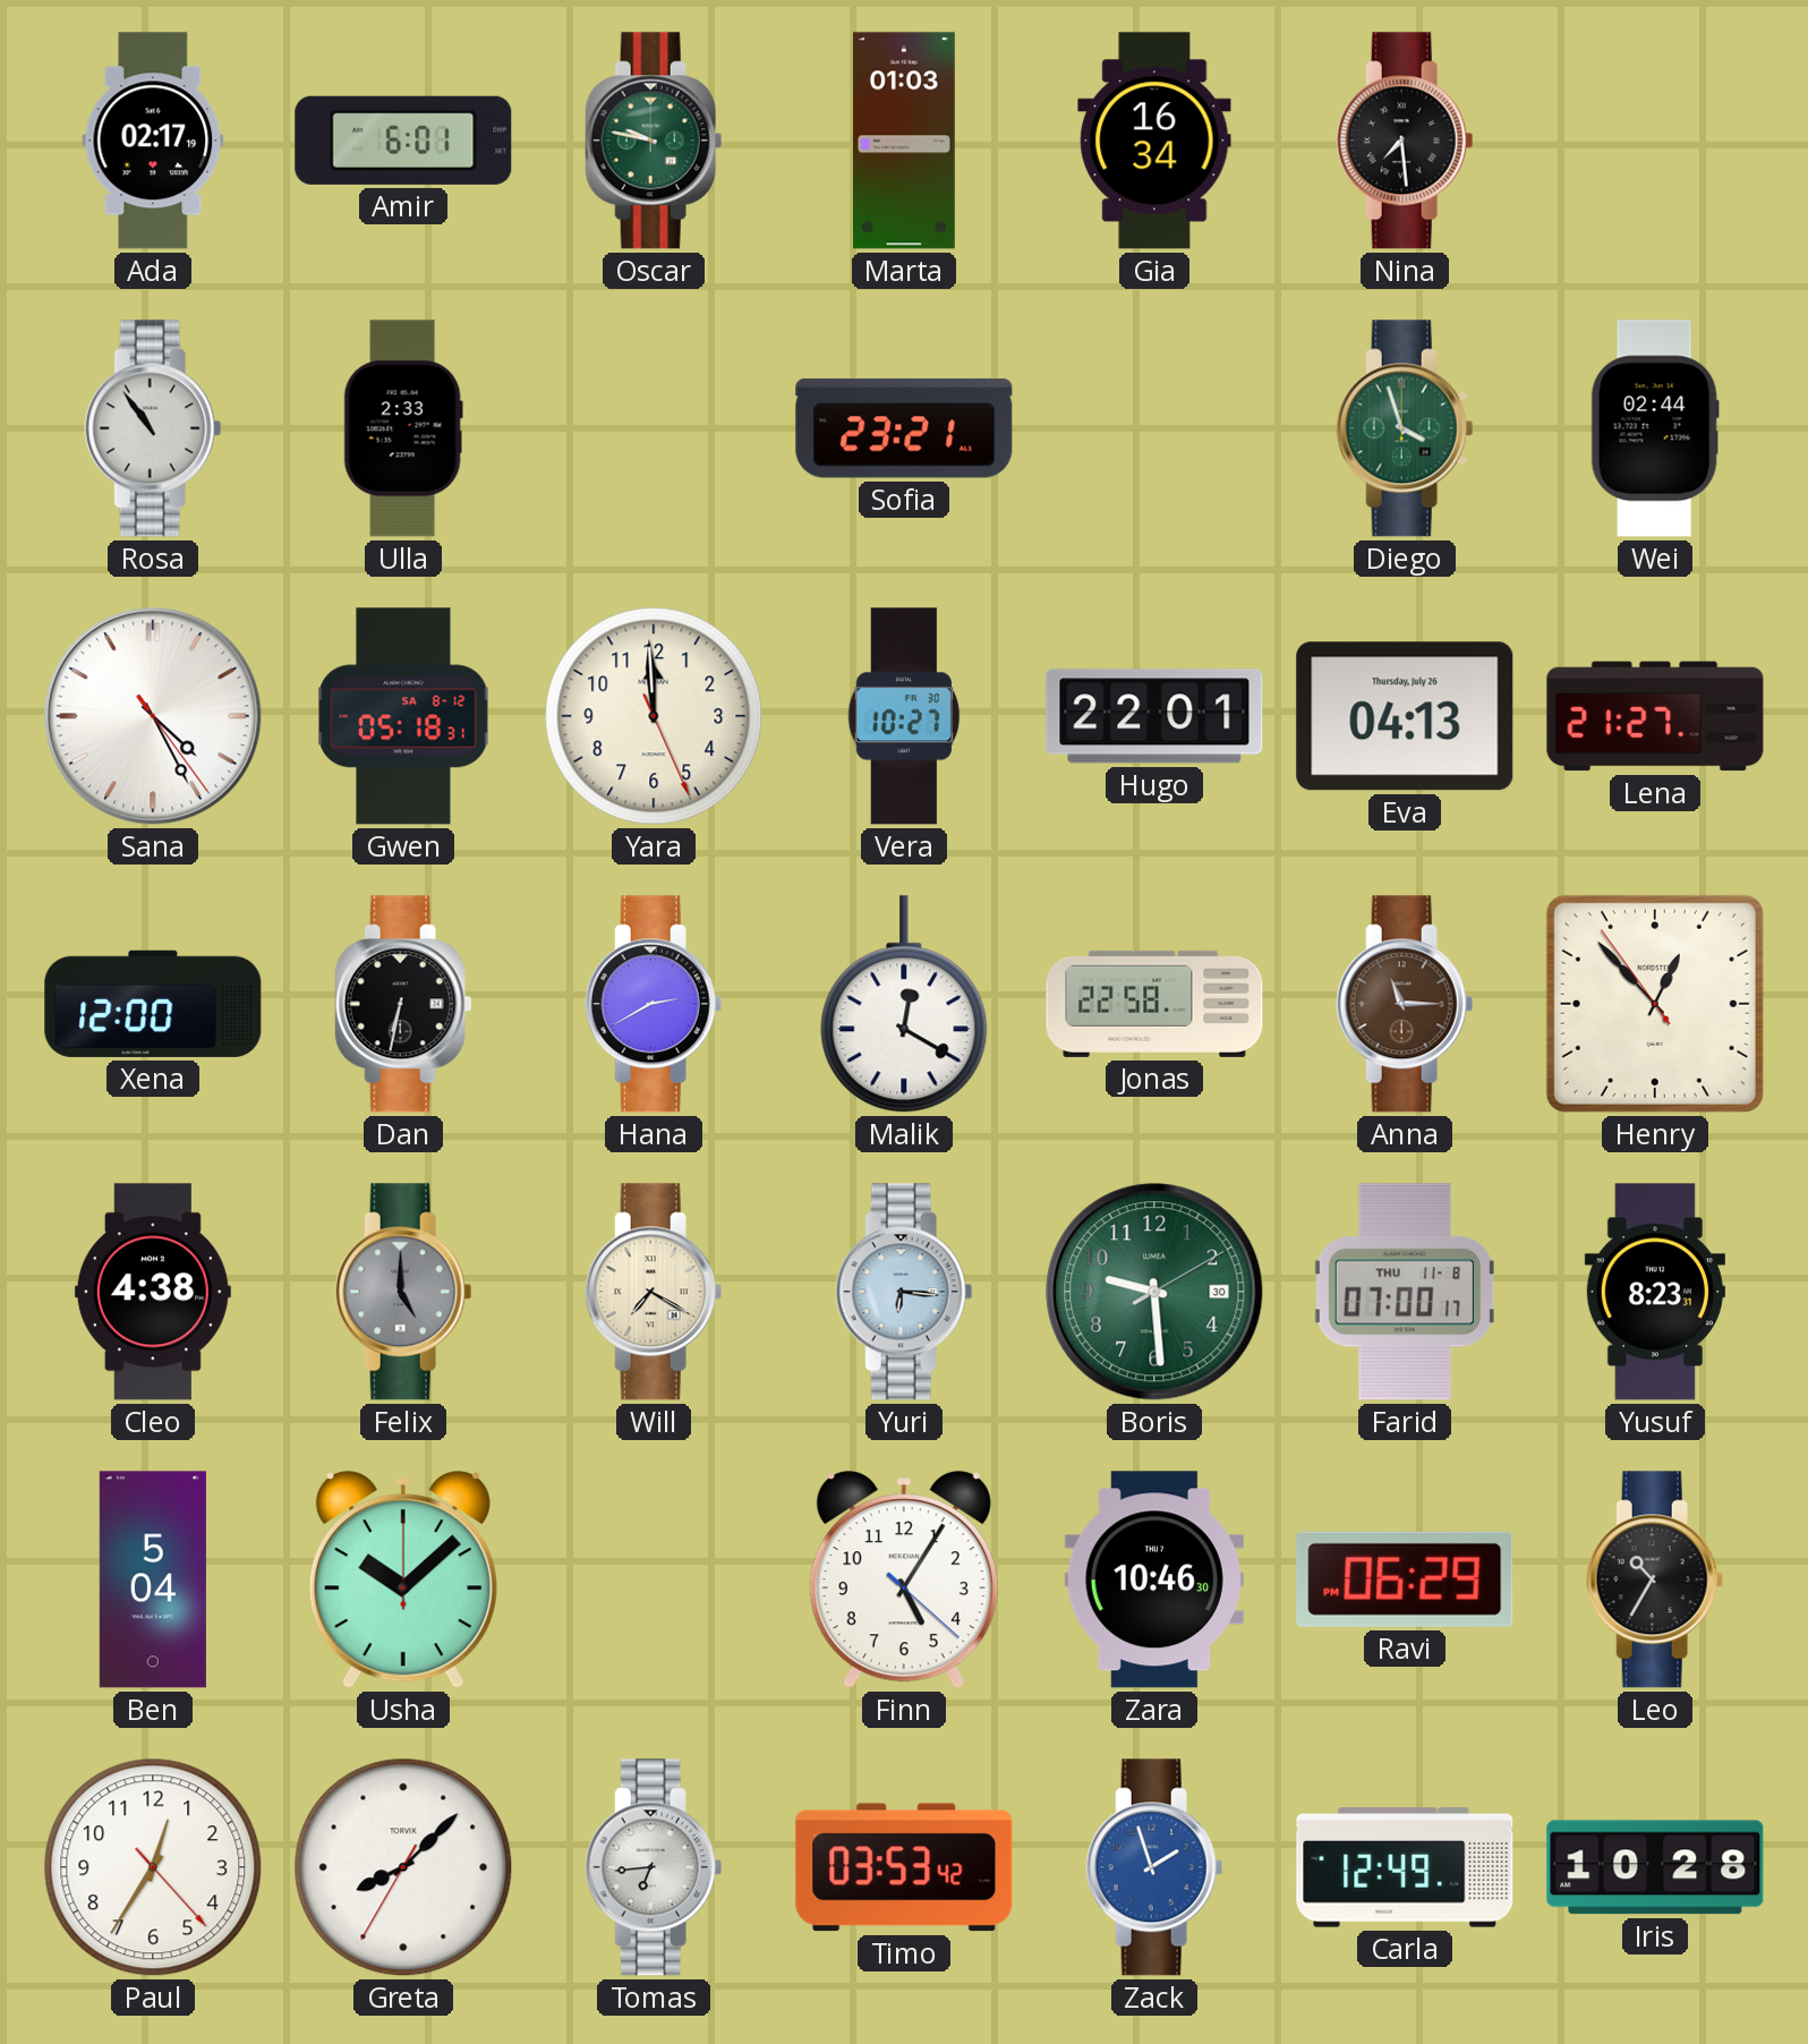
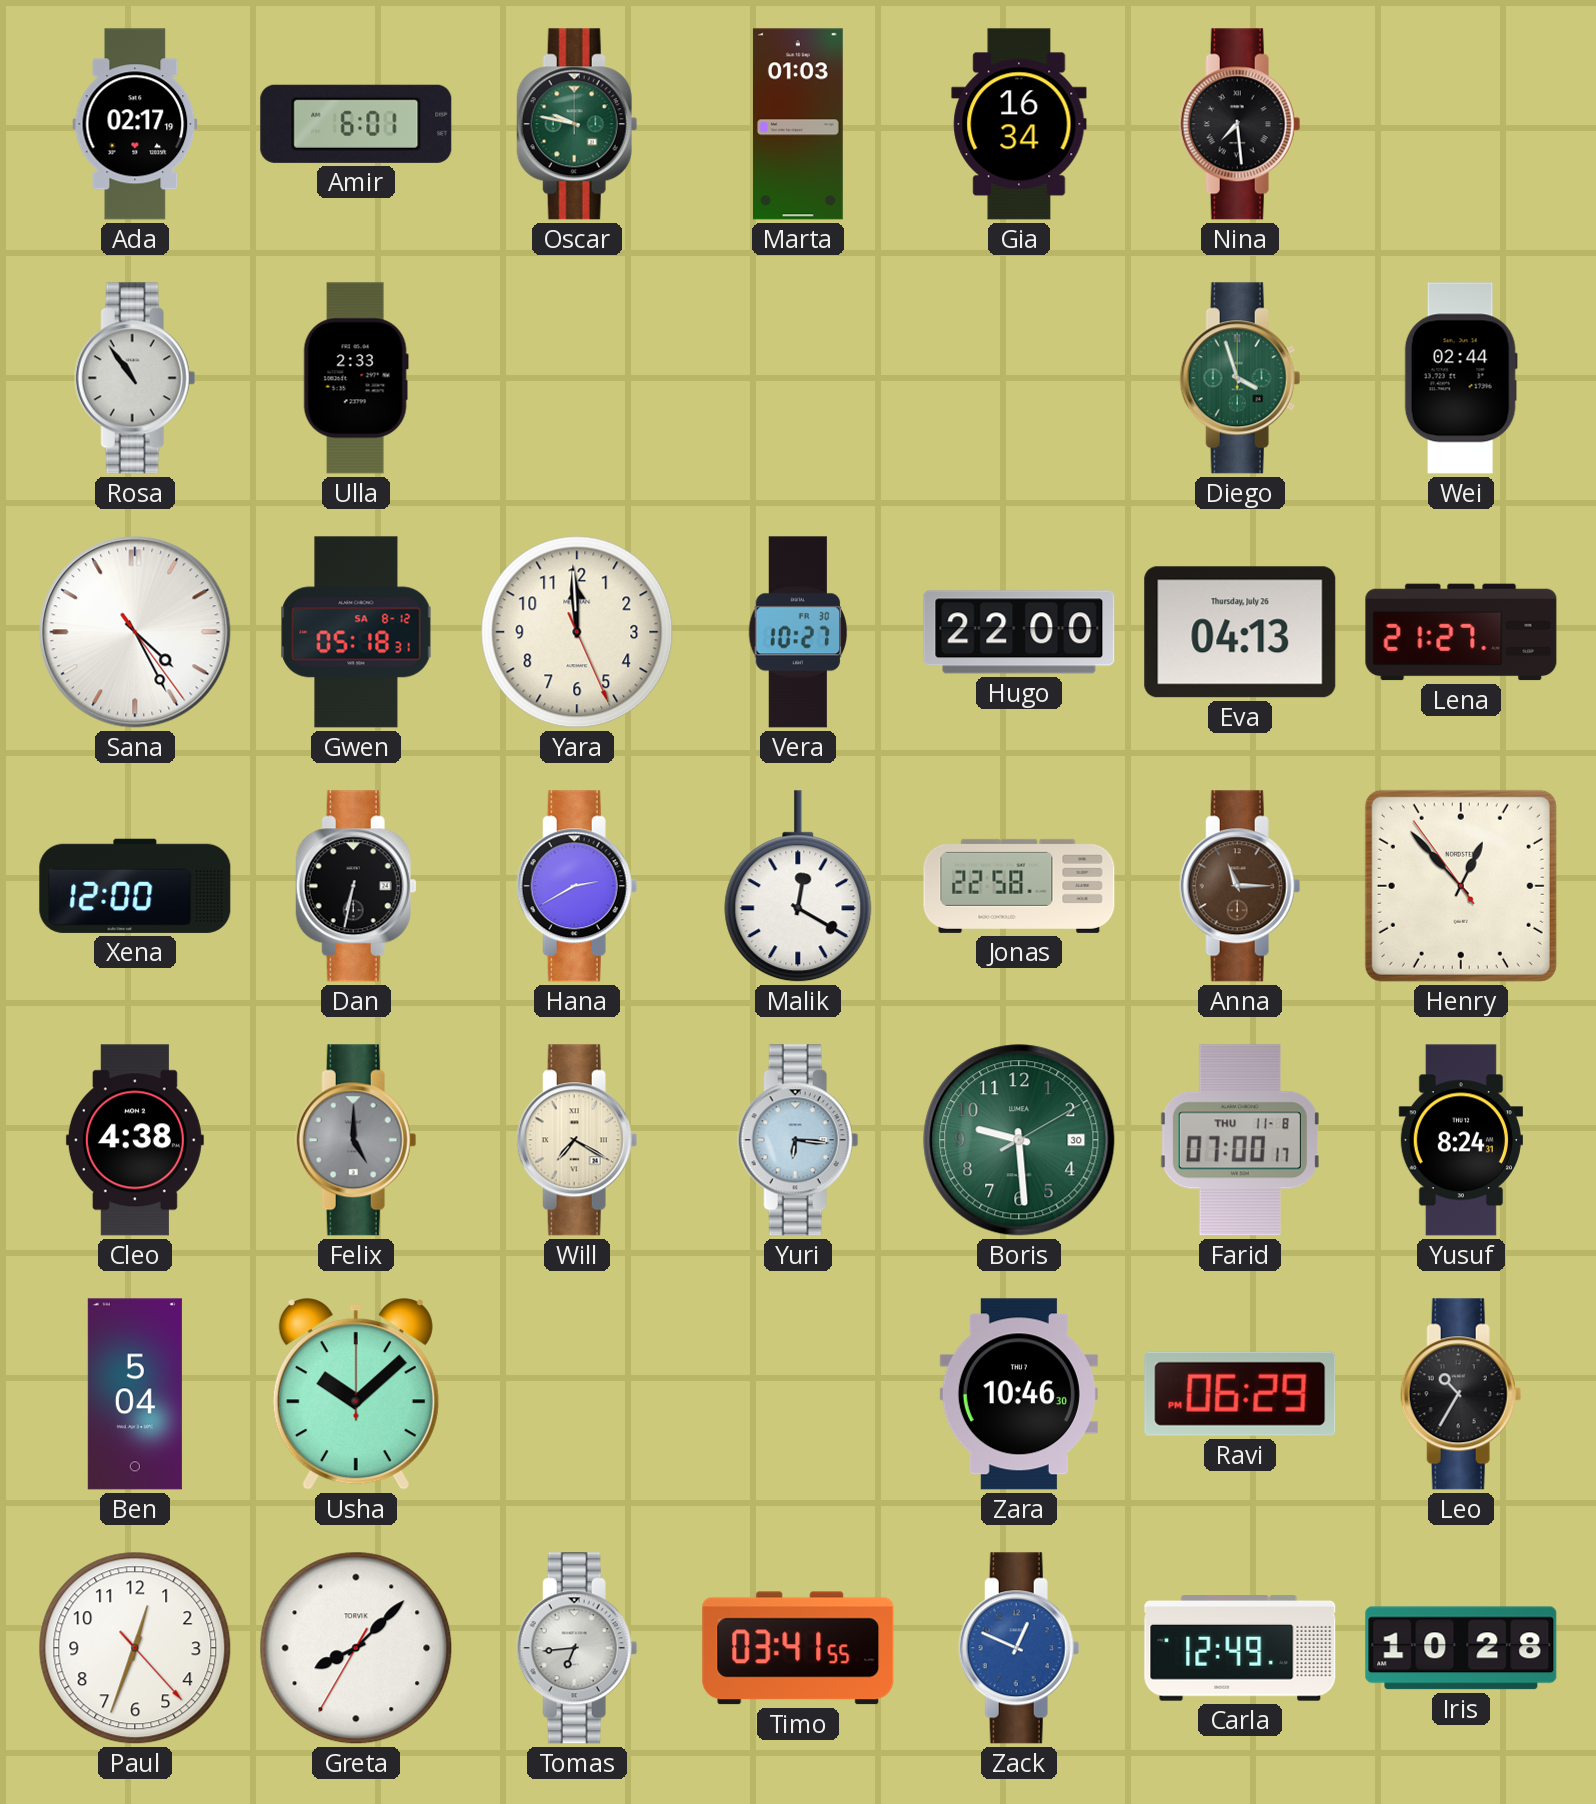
Sofia: 23:21 -> none
Hugo: 22:01 -> 22:00
Yusuf: 8:23 -> 8:24
Finn: 5:05 -> none
Paul: 12:35 -> 12:33
Timo: 03:53 -> 03:41
Zack: 1:57 -> 12:49
